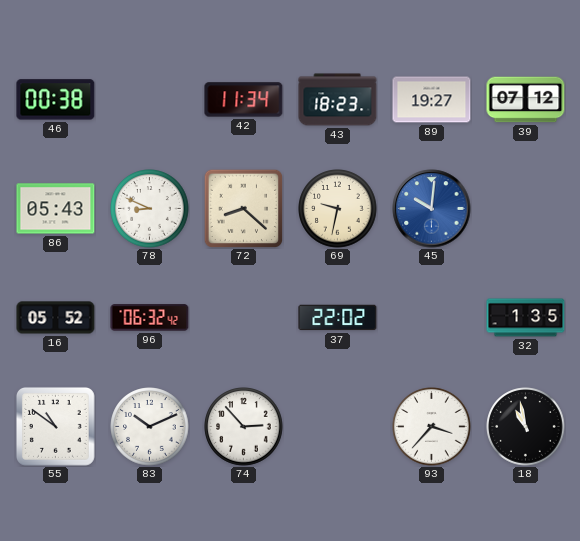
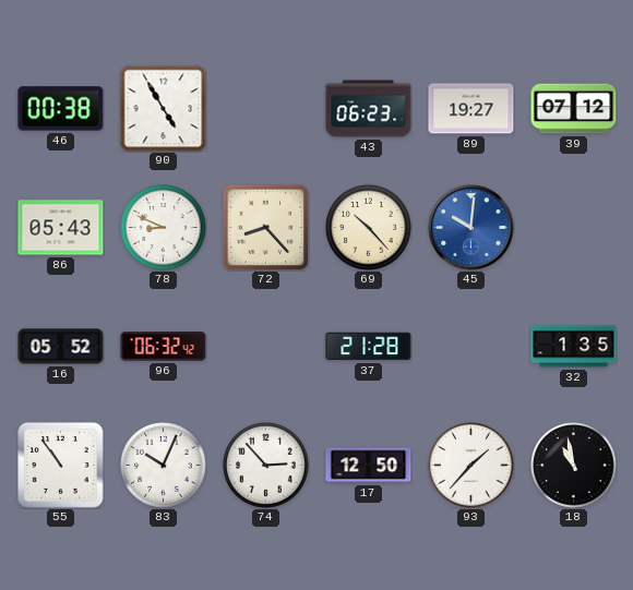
90: none -> 4:55
42: 11:34 -> none
43: 18:23 -> 06:23
72: 8:22 -> 8:23
69: 9:32 -> 10:23
37: 22:02 -> 21:28
55: 10:51 -> 10:54
83: 10:11 -> 10:04
17: none -> 12:50
93: 3:37 -> 1:37
